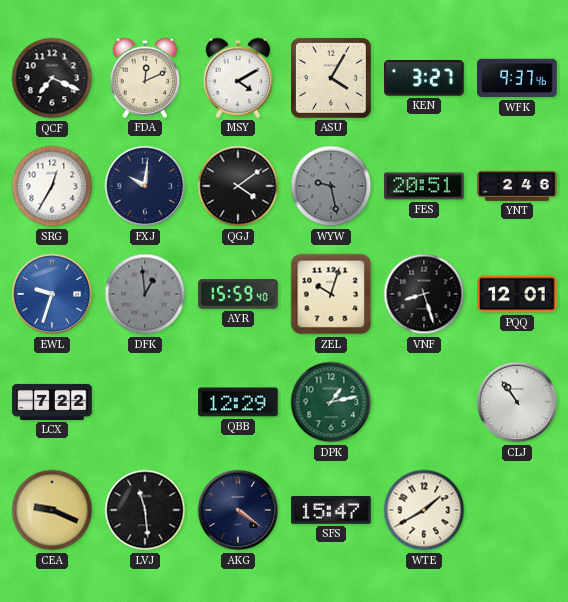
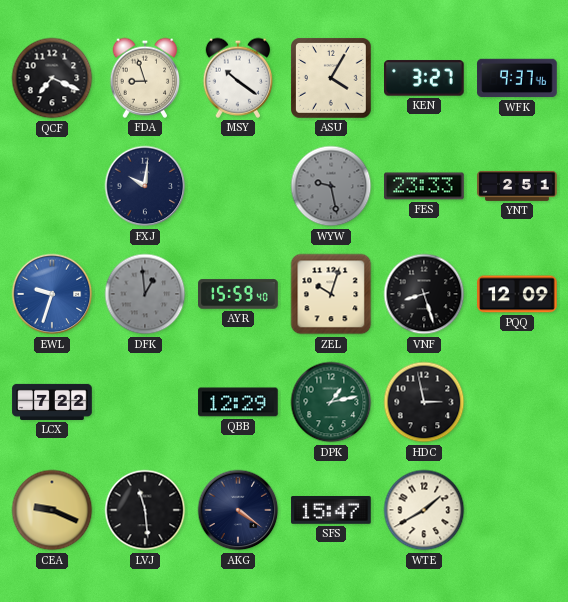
FDA: 12:11 -> 8:57
MSY: 4:10 -> 10:21
SRG: 12:35 -> none
QGJ: 4:09 -> none
FES: 20:51 -> 23:33
YNT: 2:46 -> 2:51
PQQ: 12:01 -> 12:09
HDC: none -> 2:58
CLJ: 10:54 -> none
